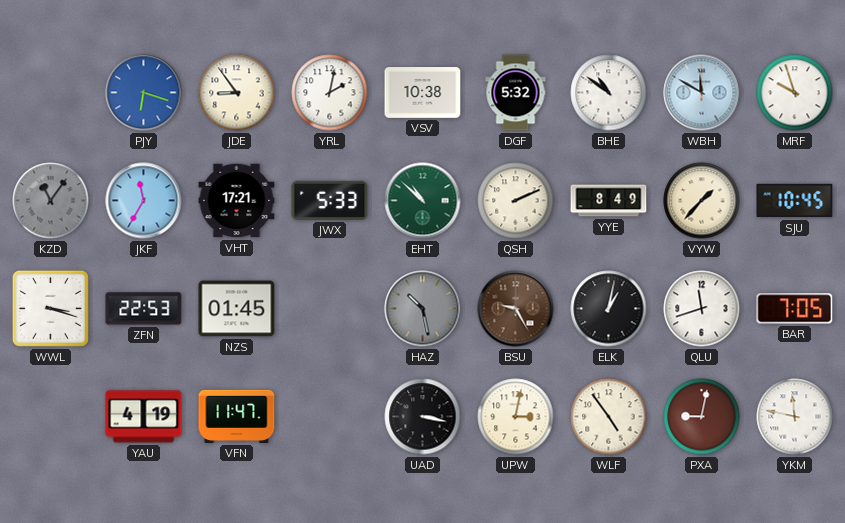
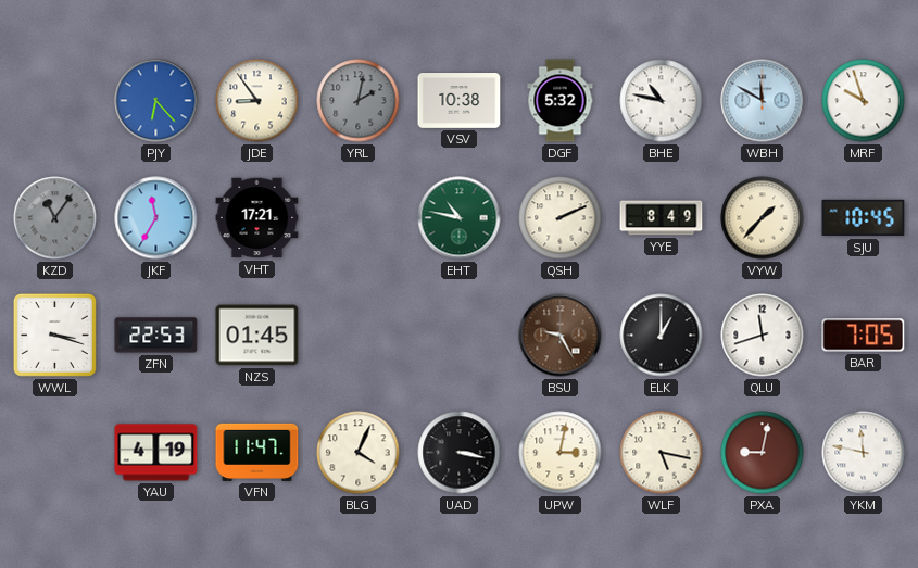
PJY: 6:18 -> 6:23
YRL dial: white -> grey
BHE: 10:51 -> 10:47
JWX: 5:33 -> none
EHT: 10:52 -> 10:47
HAZ: 10:28 -> none
ELK: 1:02 -> 1:00
BLG: none -> 4:04
WLF: 4:54 -> 5:17
